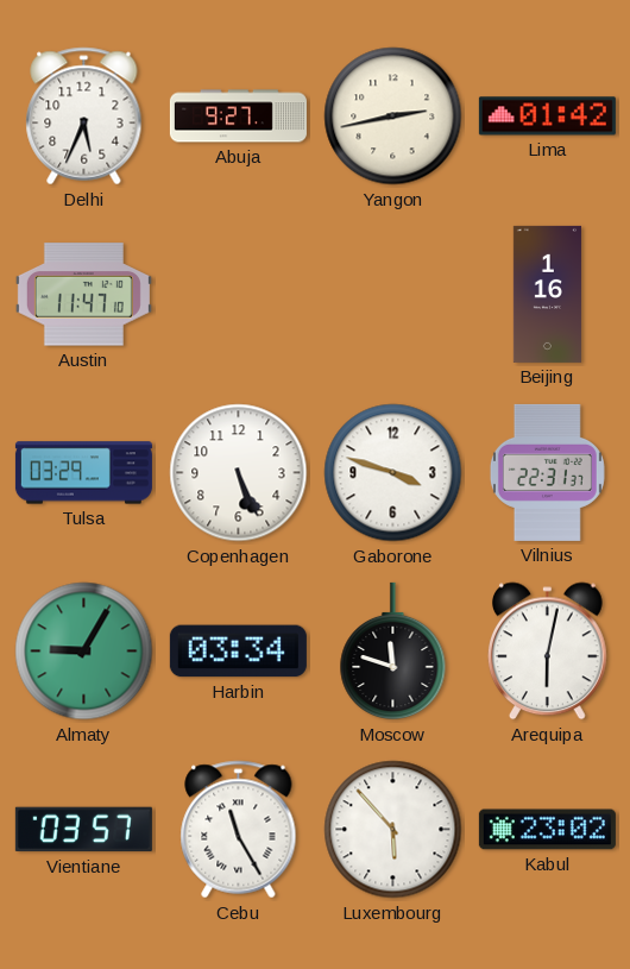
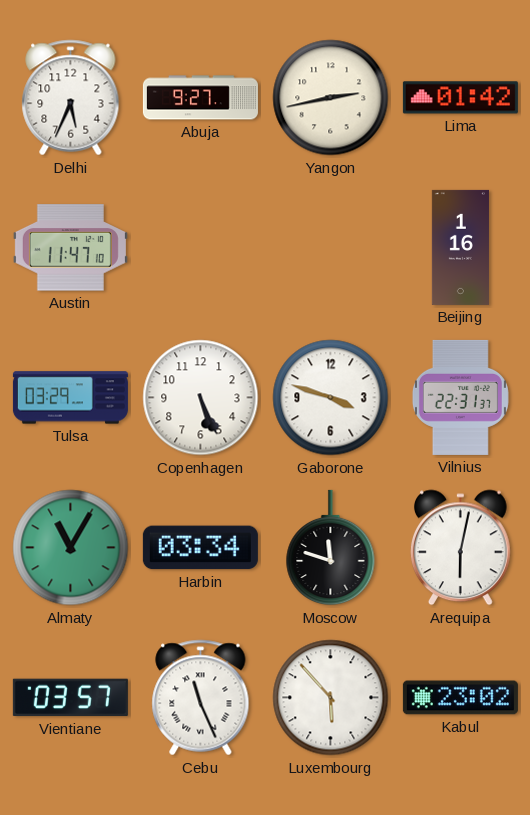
Almaty: 9:05 -> 11:05
Cebu: 11:25 -> 11:26
